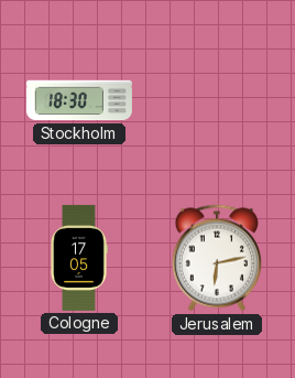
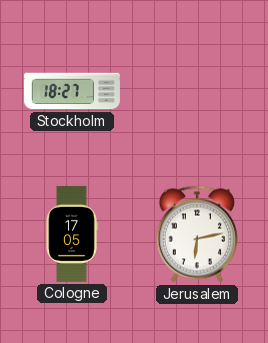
Stockholm: 18:30 -> 18:27
